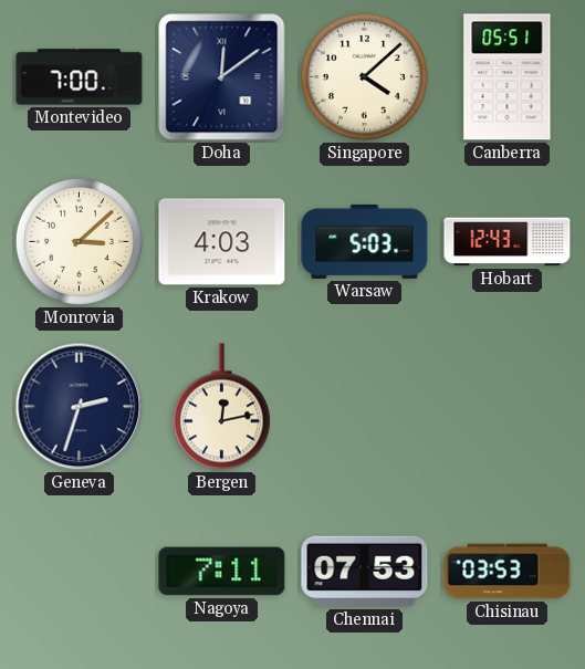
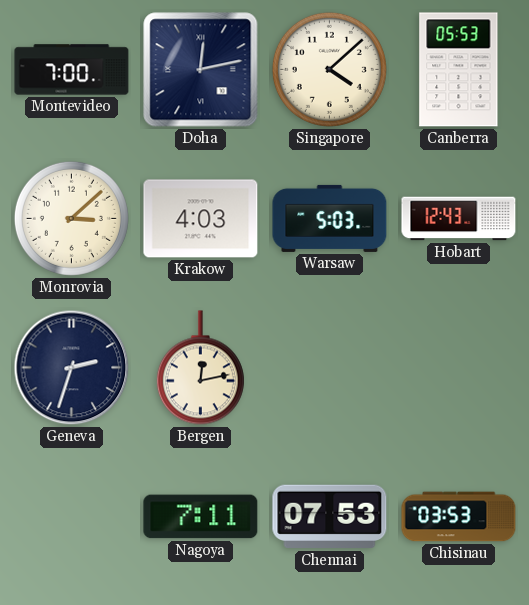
Doha: 12:09 -> 12:13
Canberra: 05:51 -> 05:53
